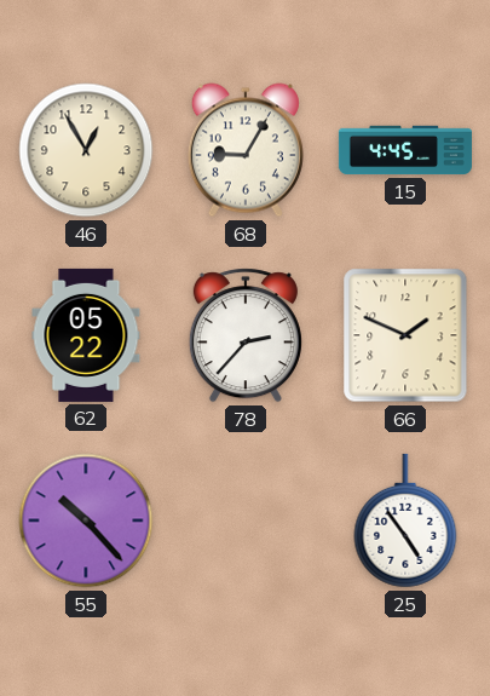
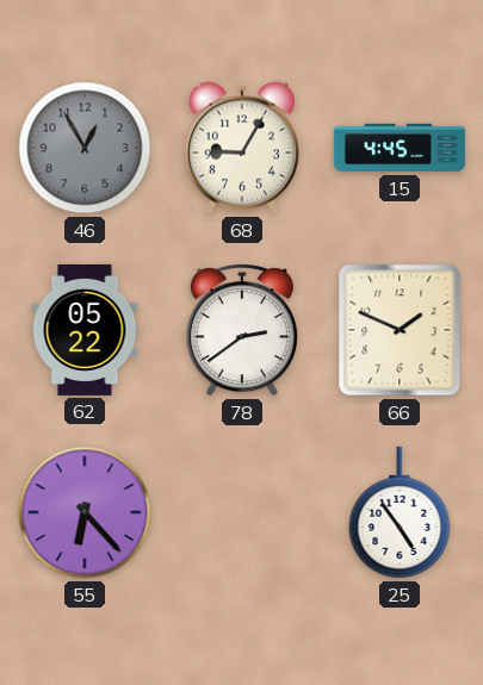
46 dial: cream -> grey
78: 2:37 -> 2:39
55: 10:23 -> 6:23
